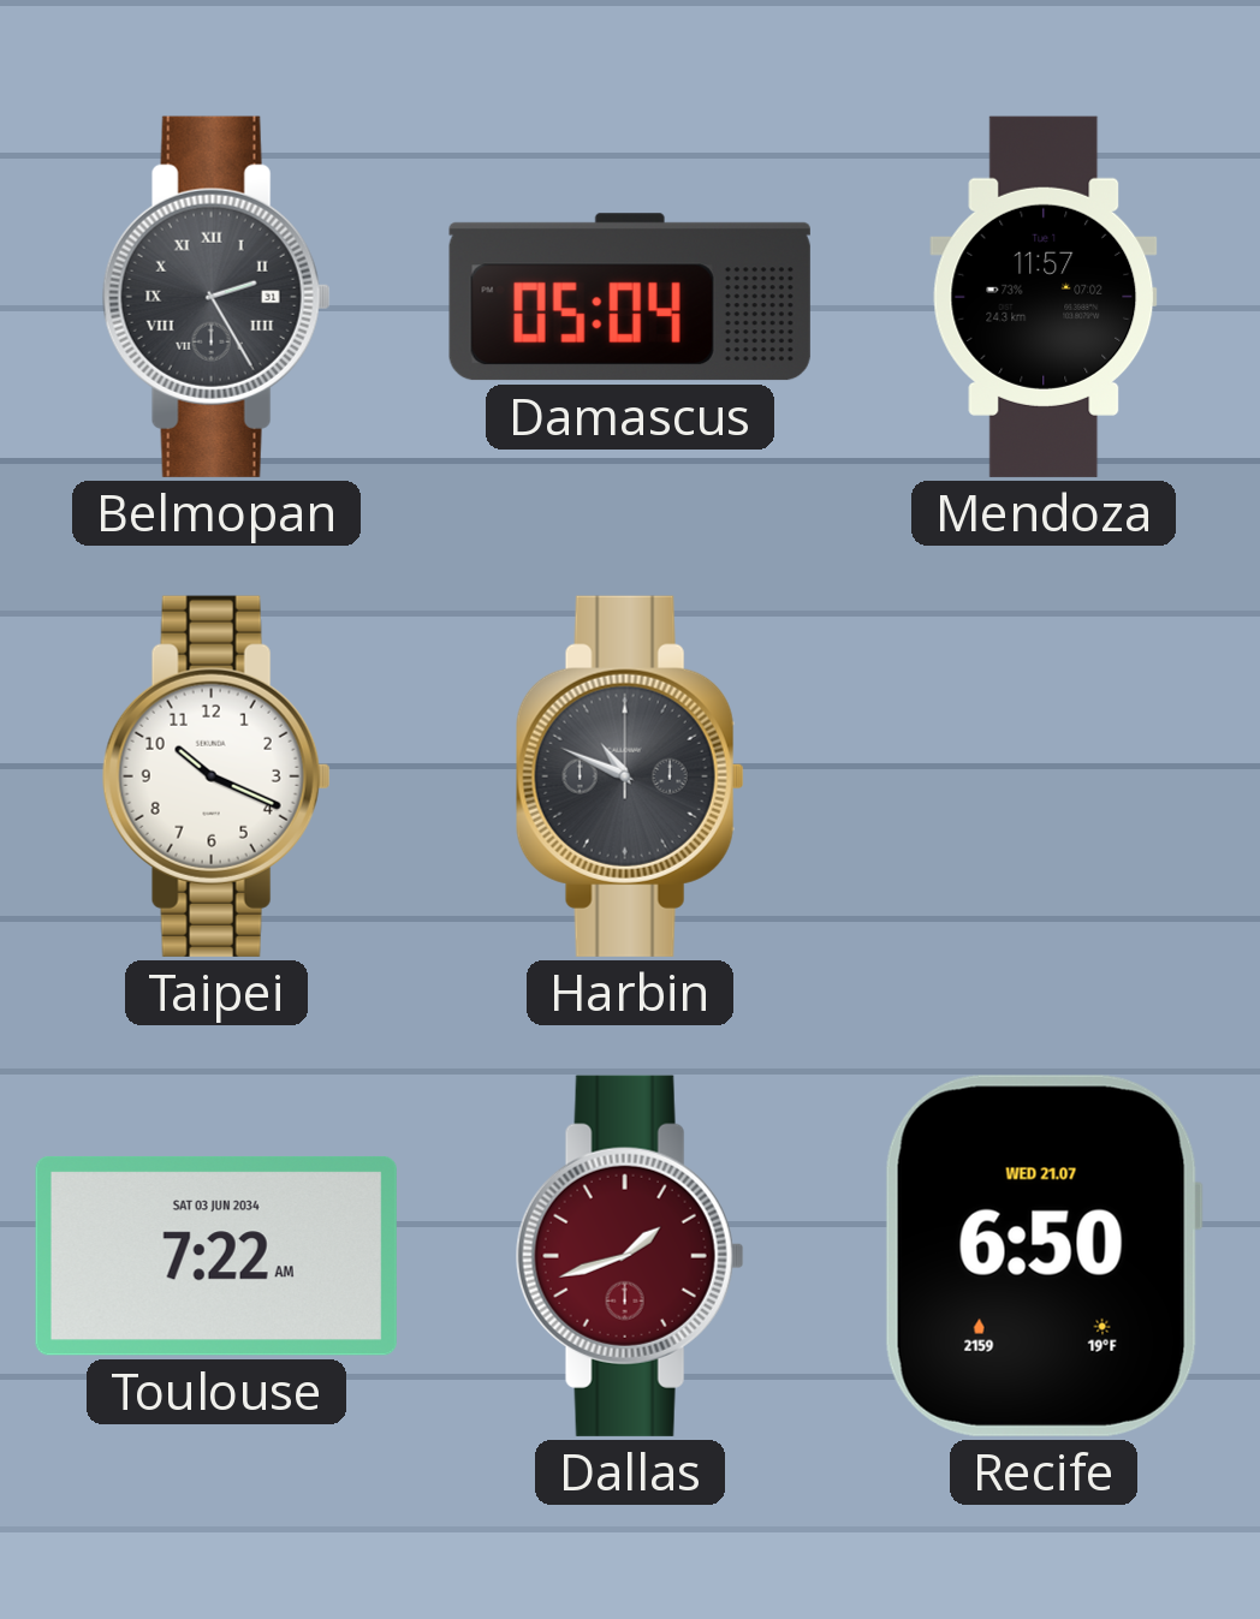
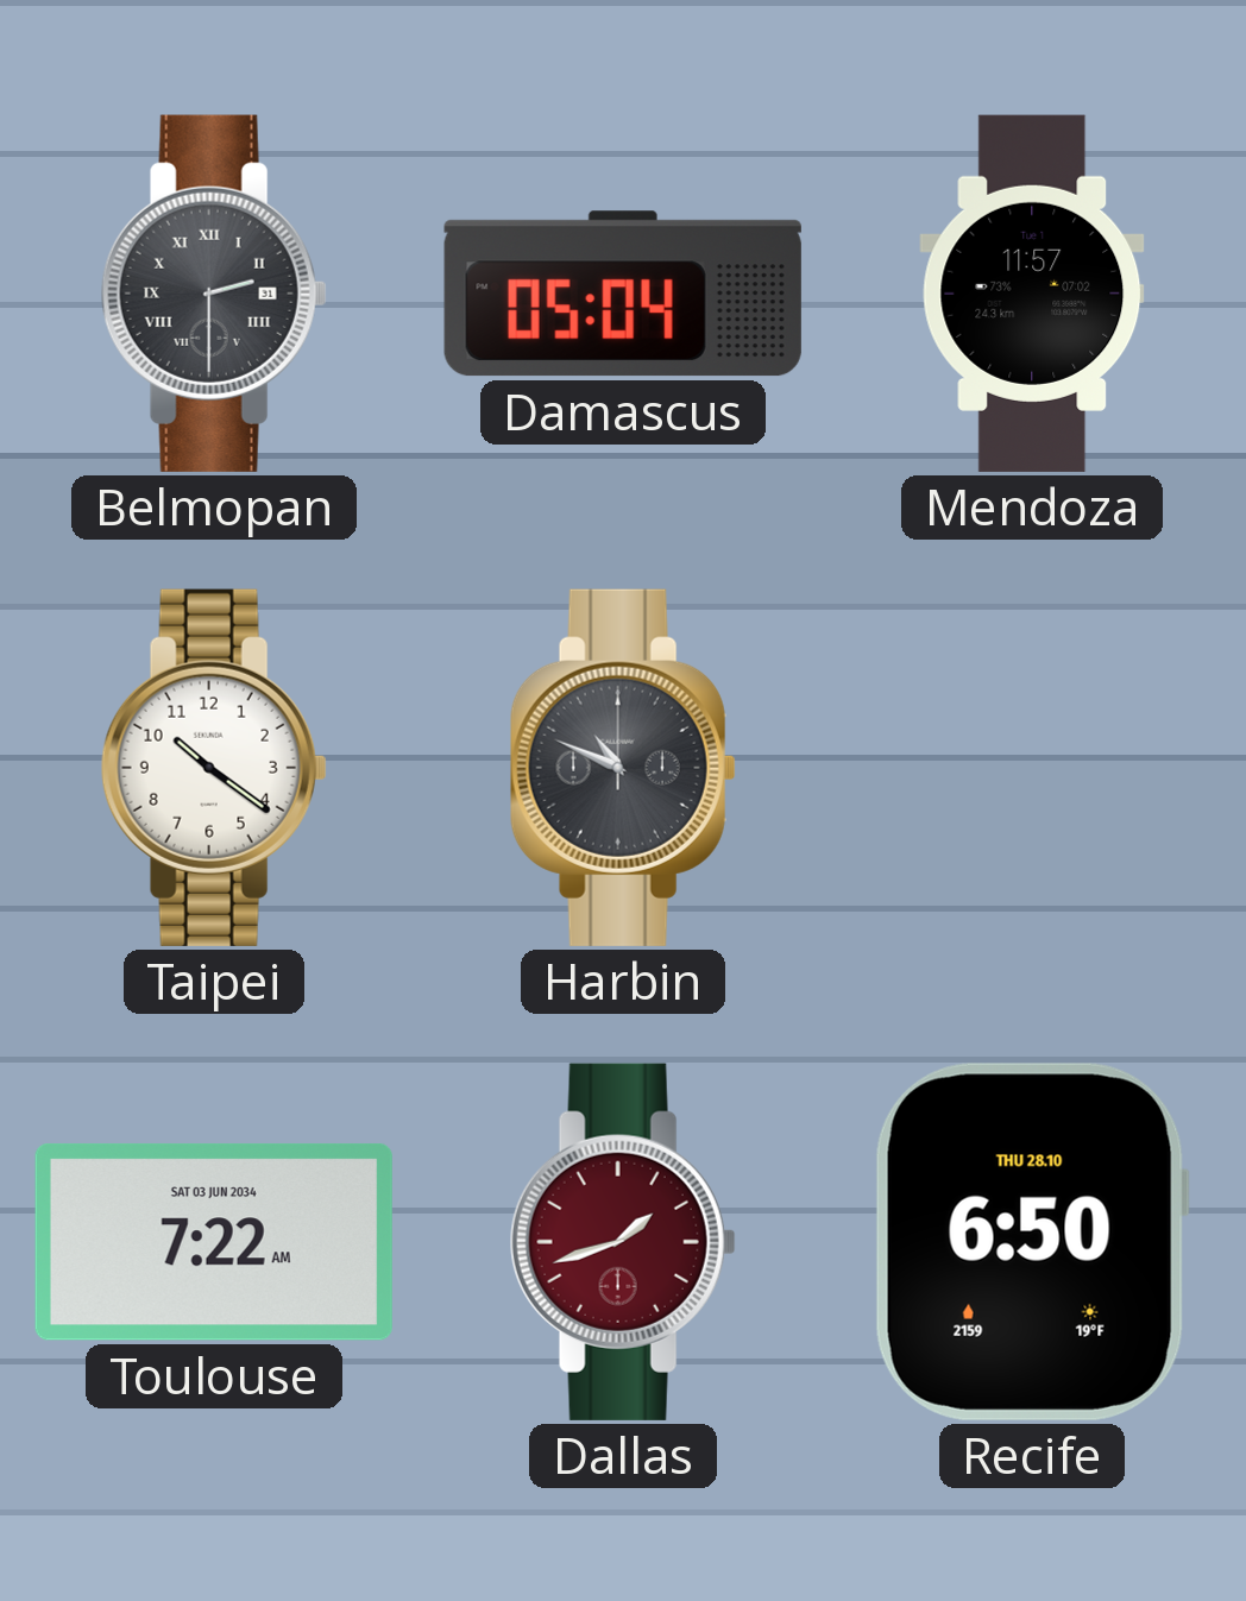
Belmopan: 2:25 -> 2:30
Taipei: 10:19 -> 10:21
Recife date: WED 21.07 -> THU 28.10
